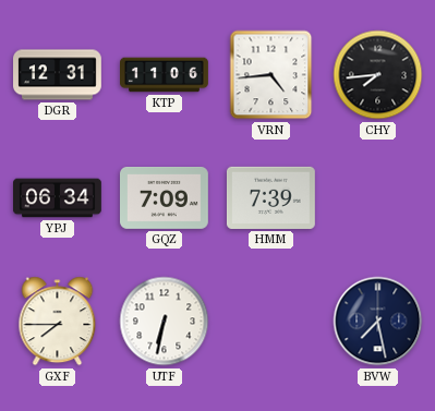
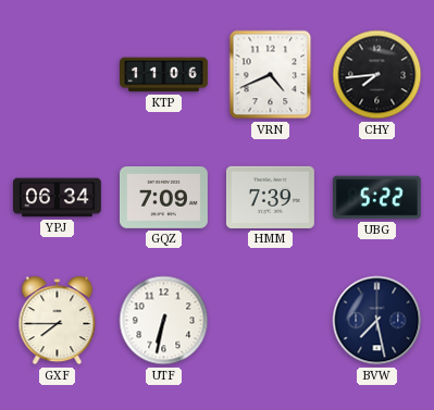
DGR: 12:31 -> none
VRN: 4:44 -> 4:41
UBG: none -> 5:22
